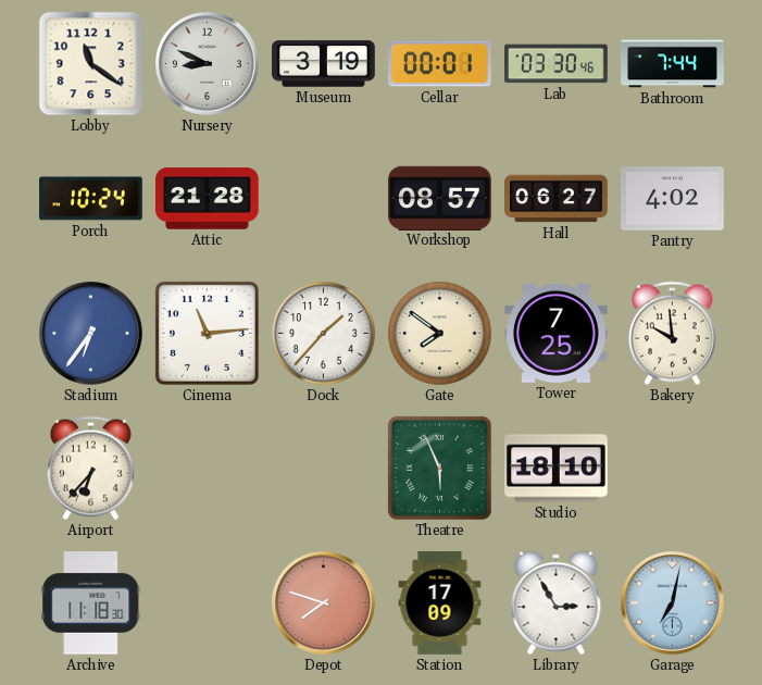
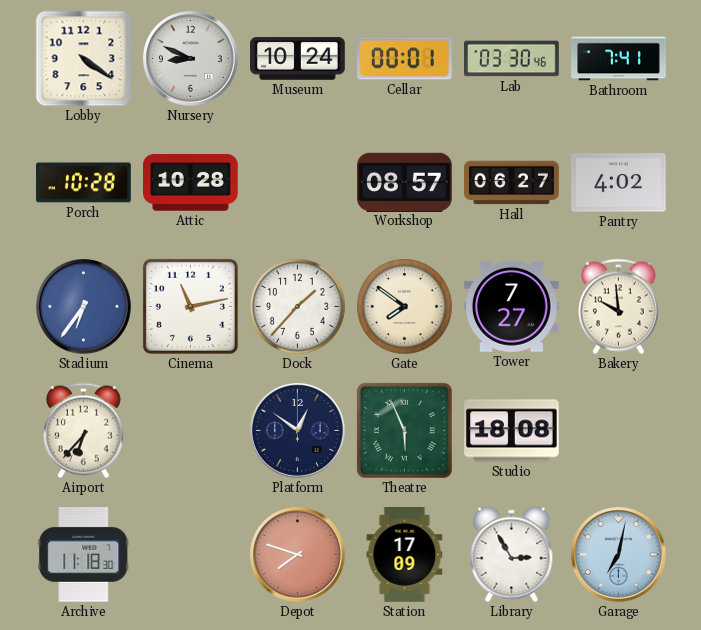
Lobby: 11:21 -> 4:21
Museum: 3:19 -> 10:24
Bathroom: 7:44 -> 7:41
Porch: 10:24 -> 10:28
Attic: 21:28 -> 10:28
Cinema: 11:14 -> 11:13
Tower: 7:25 -> 7:27
Platform: none -> 12:51
Studio: 18:10 -> 18:08
